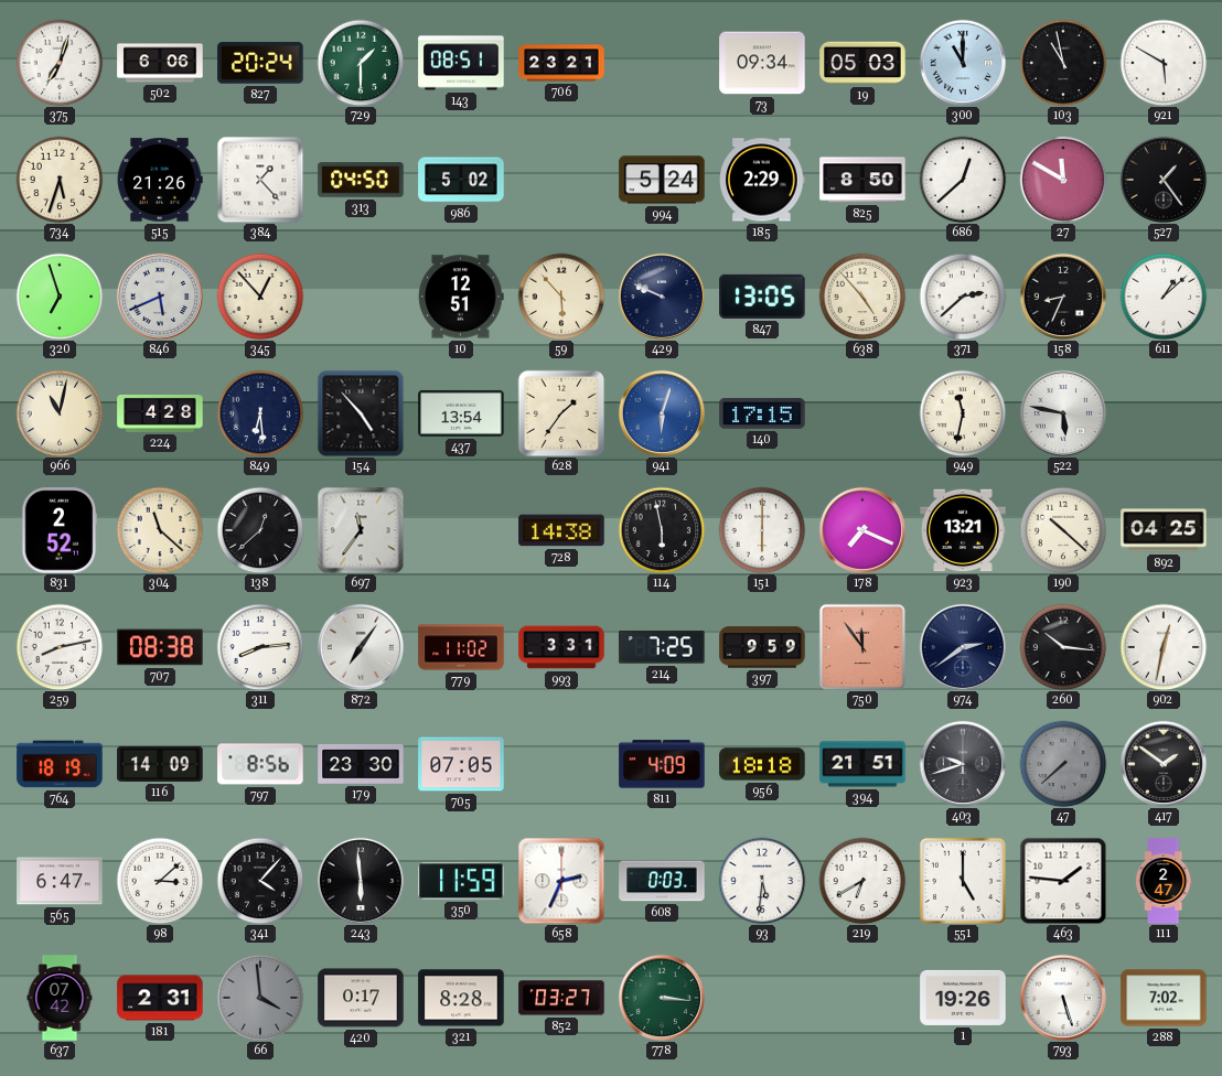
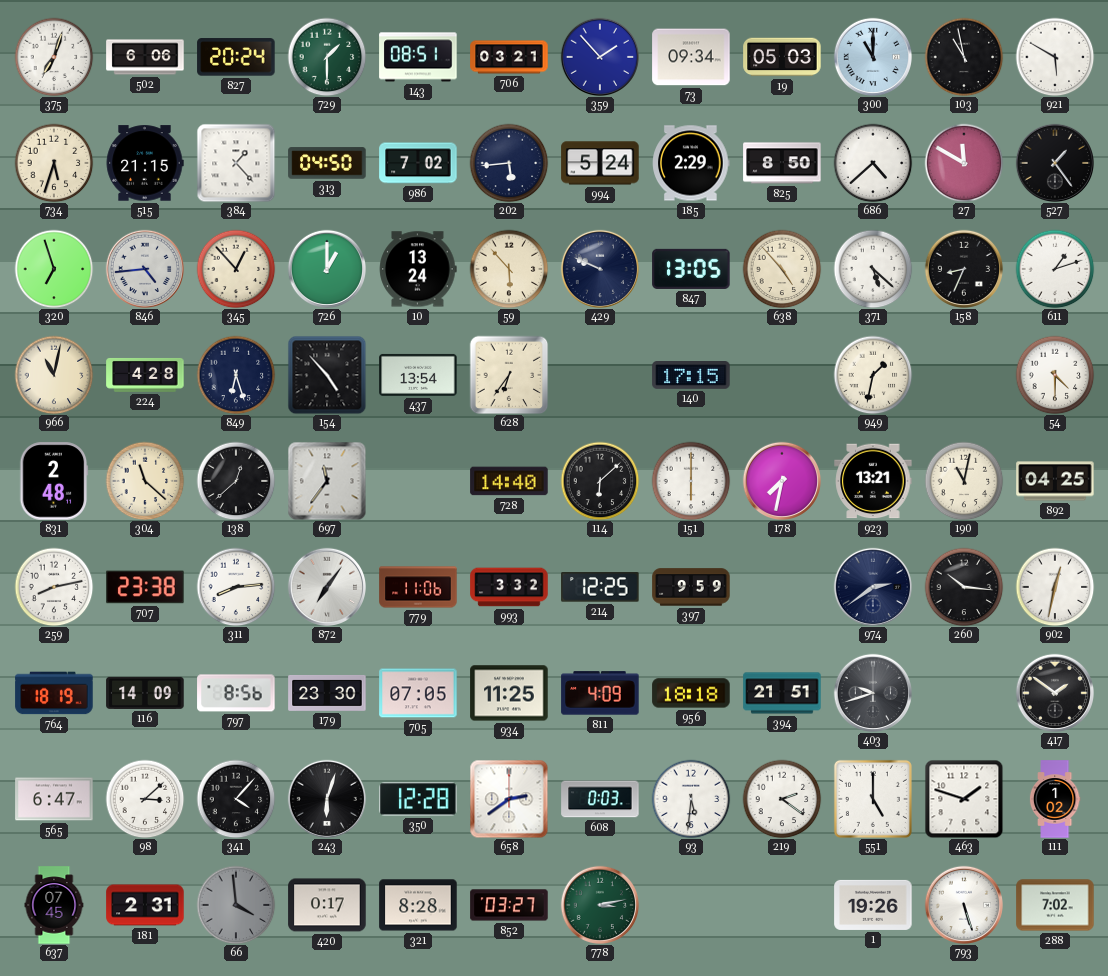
706: 23:21 -> 03:21
359: none -> 1:53
515: 21:26 -> 21:15
986: 5:02 -> 7:02
202: none -> 5:44
686: 12:38 -> 4:38
846: 5:41 -> 4:44
726: none -> 1:00
10: 12:51 -> 13:24
371: 2:38 -> 5:22
611: 1:08 -> 1:12
849: 6:29 -> 6:27
628: 1:36 -> 6:36
941: 6:03 -> none
949: 11:32 -> 1:32
522: 5:47 -> none
54: none -> 4:30
831: 2:52 -> 2:48
728: 14:38 -> 14:40
114: 5:58 -> 6:08
178: 7:19 -> 7:32
190: 10:22 -> 11:02
707: 08:38 -> 23:38
779: 11:02 -> 11:06
993: 3:31 -> 3:32
214: 7:25 -> 12:25
750: 11:54 -> none
934: none -> 11:25
47: 7:38 -> none
243: 5:59 -> 6:03
350: 11:59 -> 12:28
658: 2:34 -> 2:39
219: 6:40 -> 2:21
463: 1:46 -> 1:48
111: 2:47 -> 1:02
637: 07:42 -> 07:45
778: 3:16 -> 3:13
